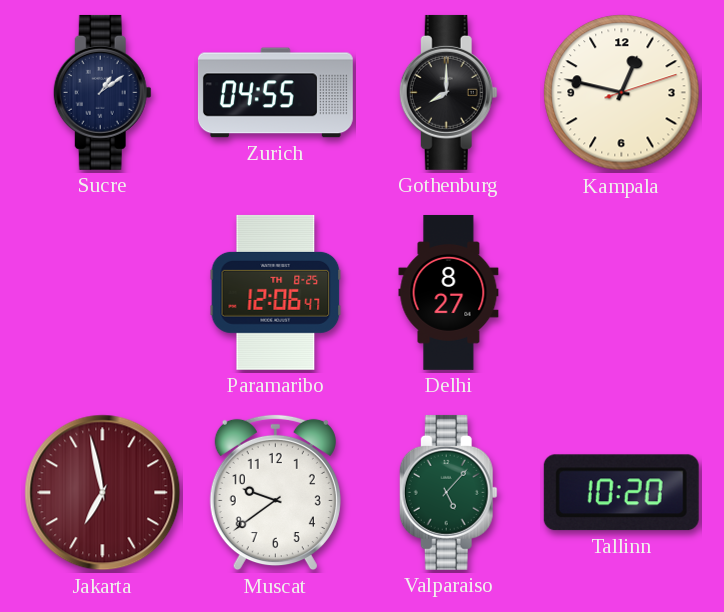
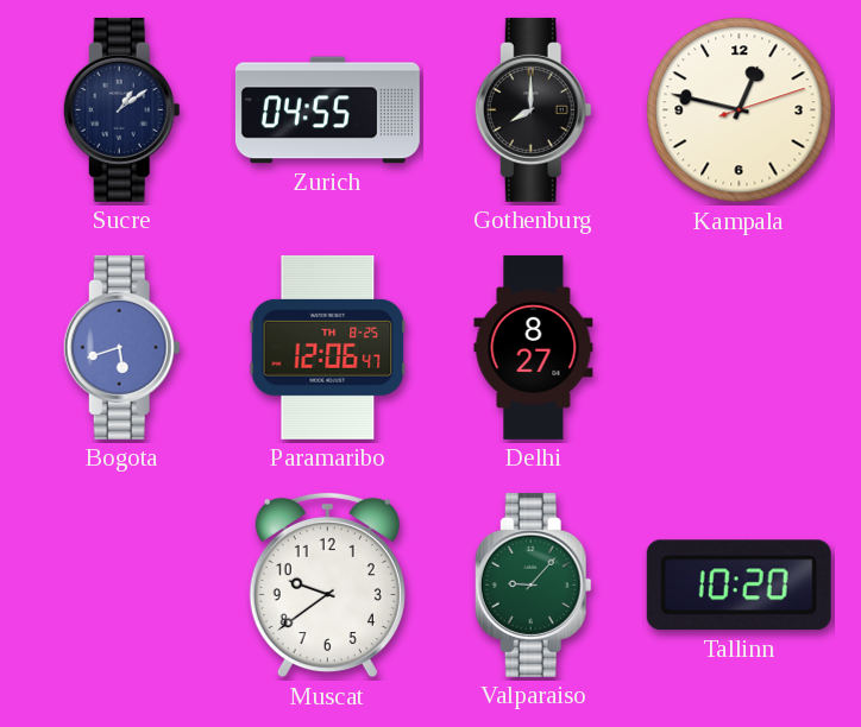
Bogota: none -> 5:42
Jakarta: 6:58 -> none
Valparaiso: 5:07 -> 9:07
